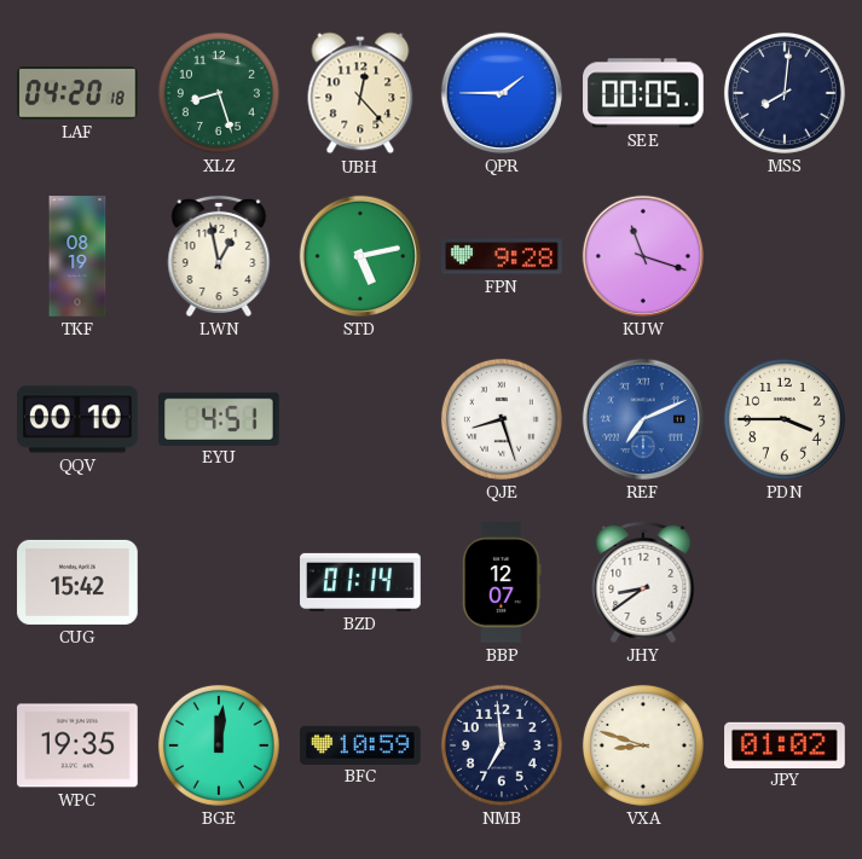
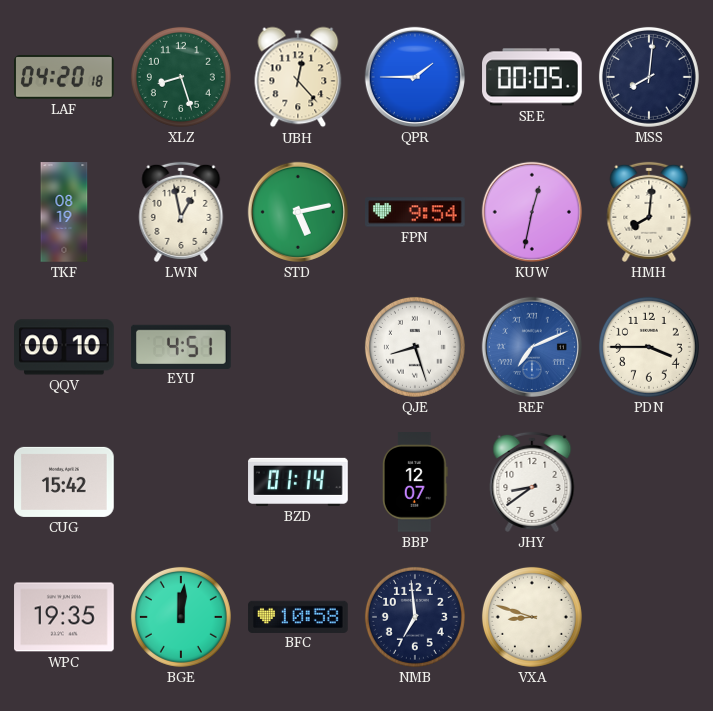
FPN: 9:28 -> 9:54
KUW: 11:18 -> 12:32
HMH: none -> 8:01
BFC: 10:59 -> 10:58
JPY: 01:02 -> none
